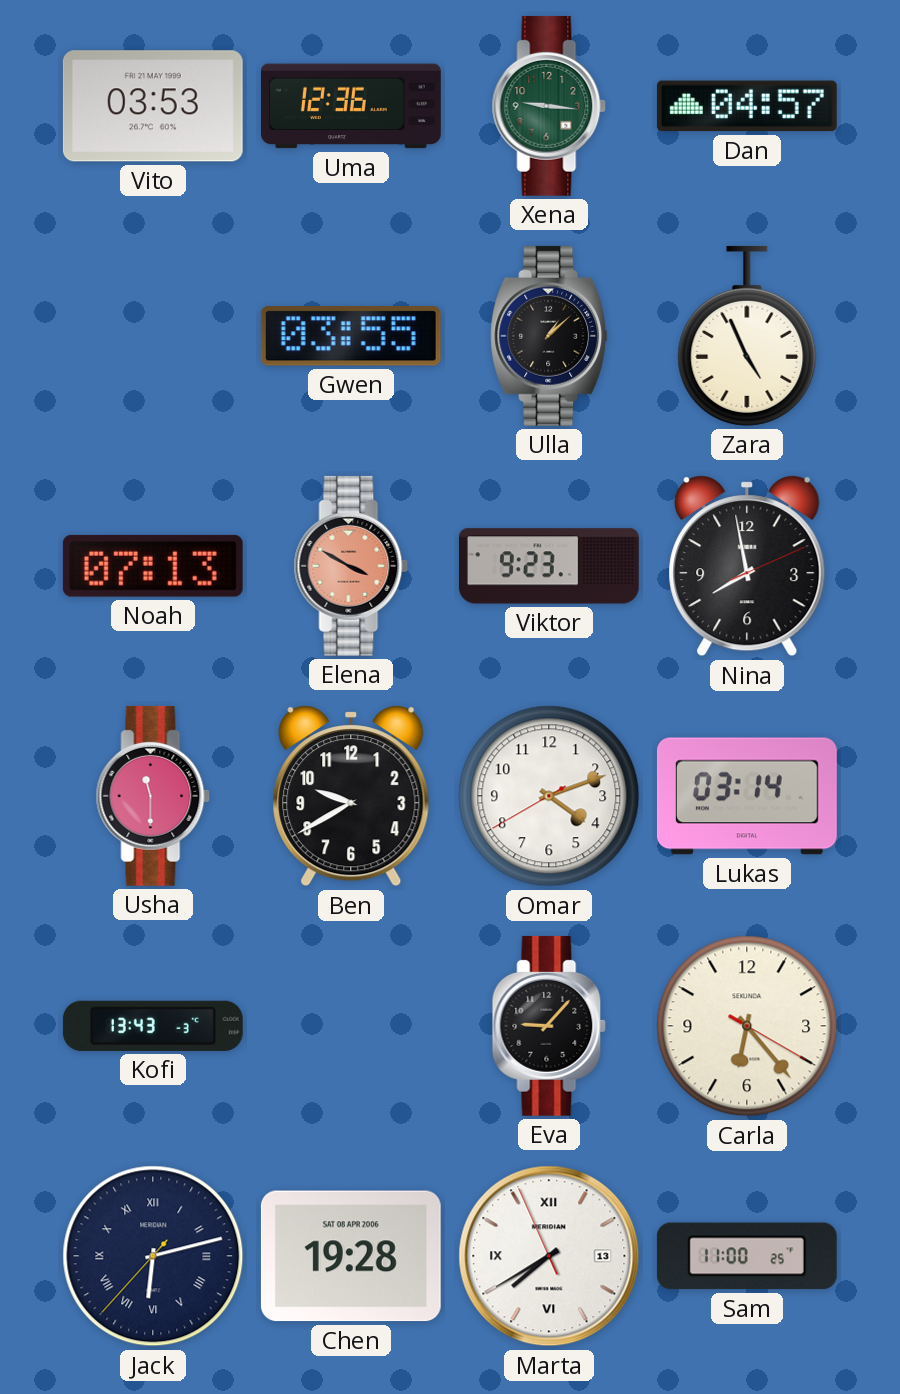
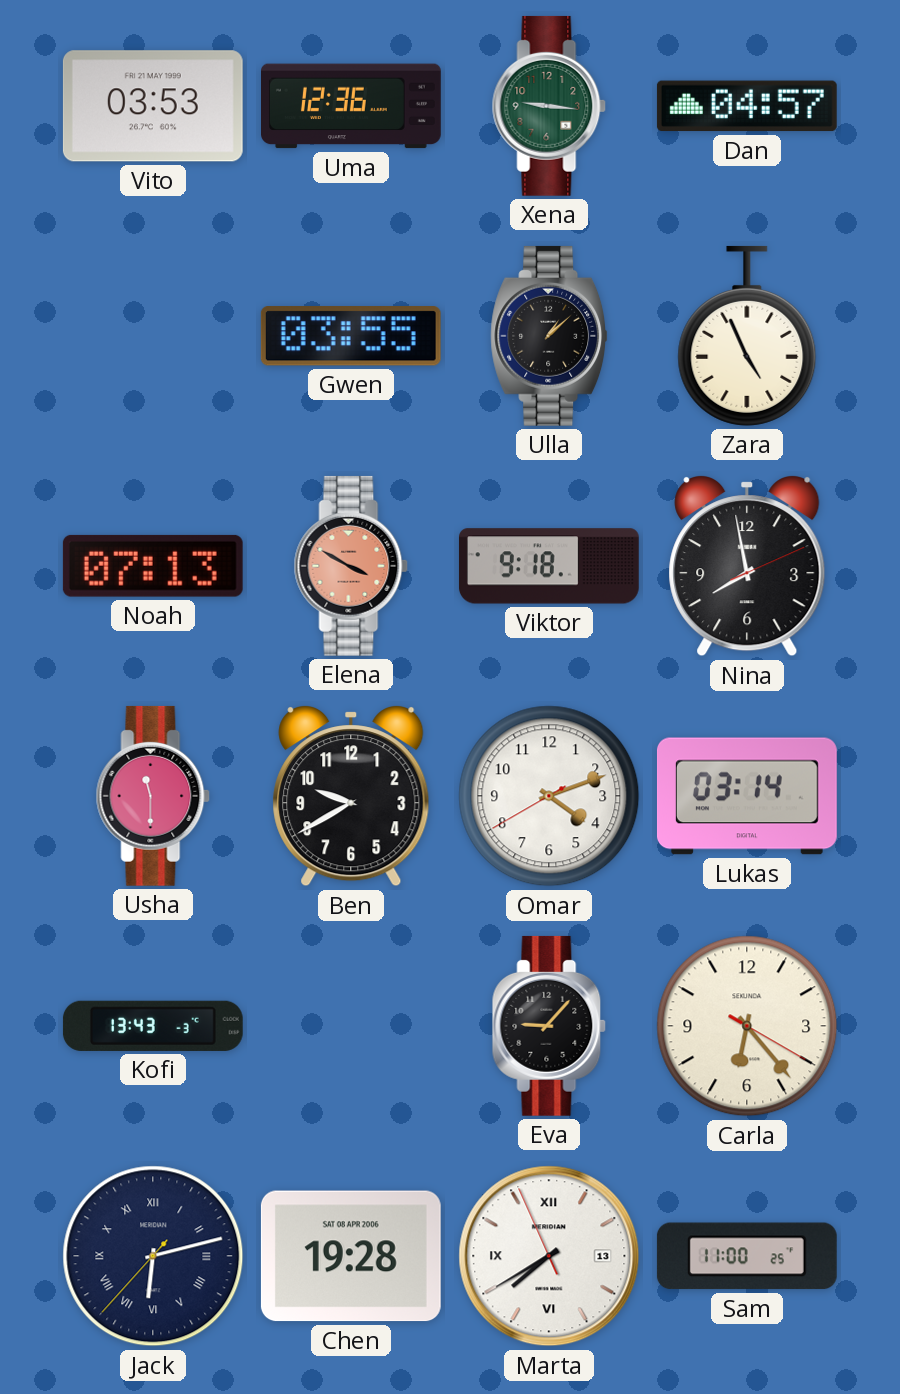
Viktor: 9:23 -> 9:18
